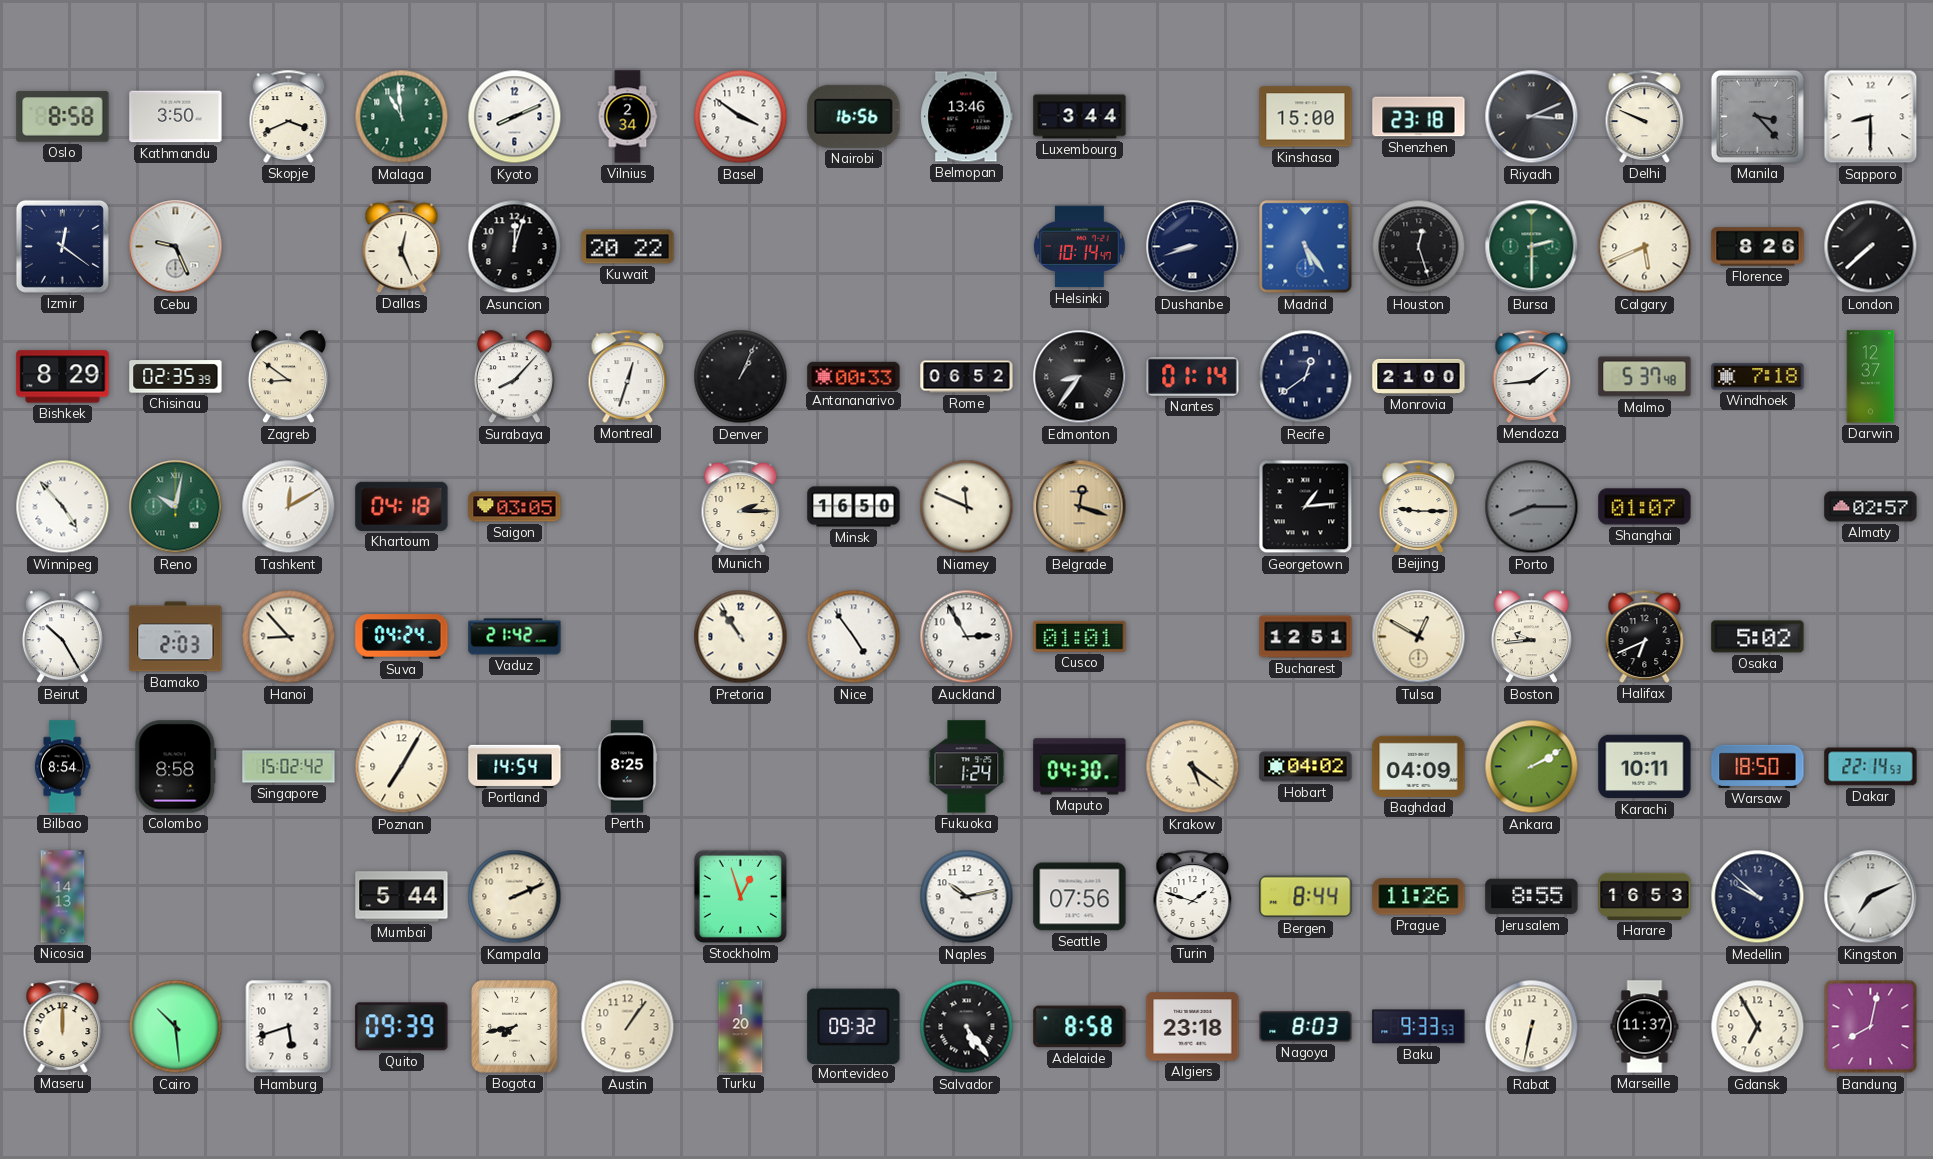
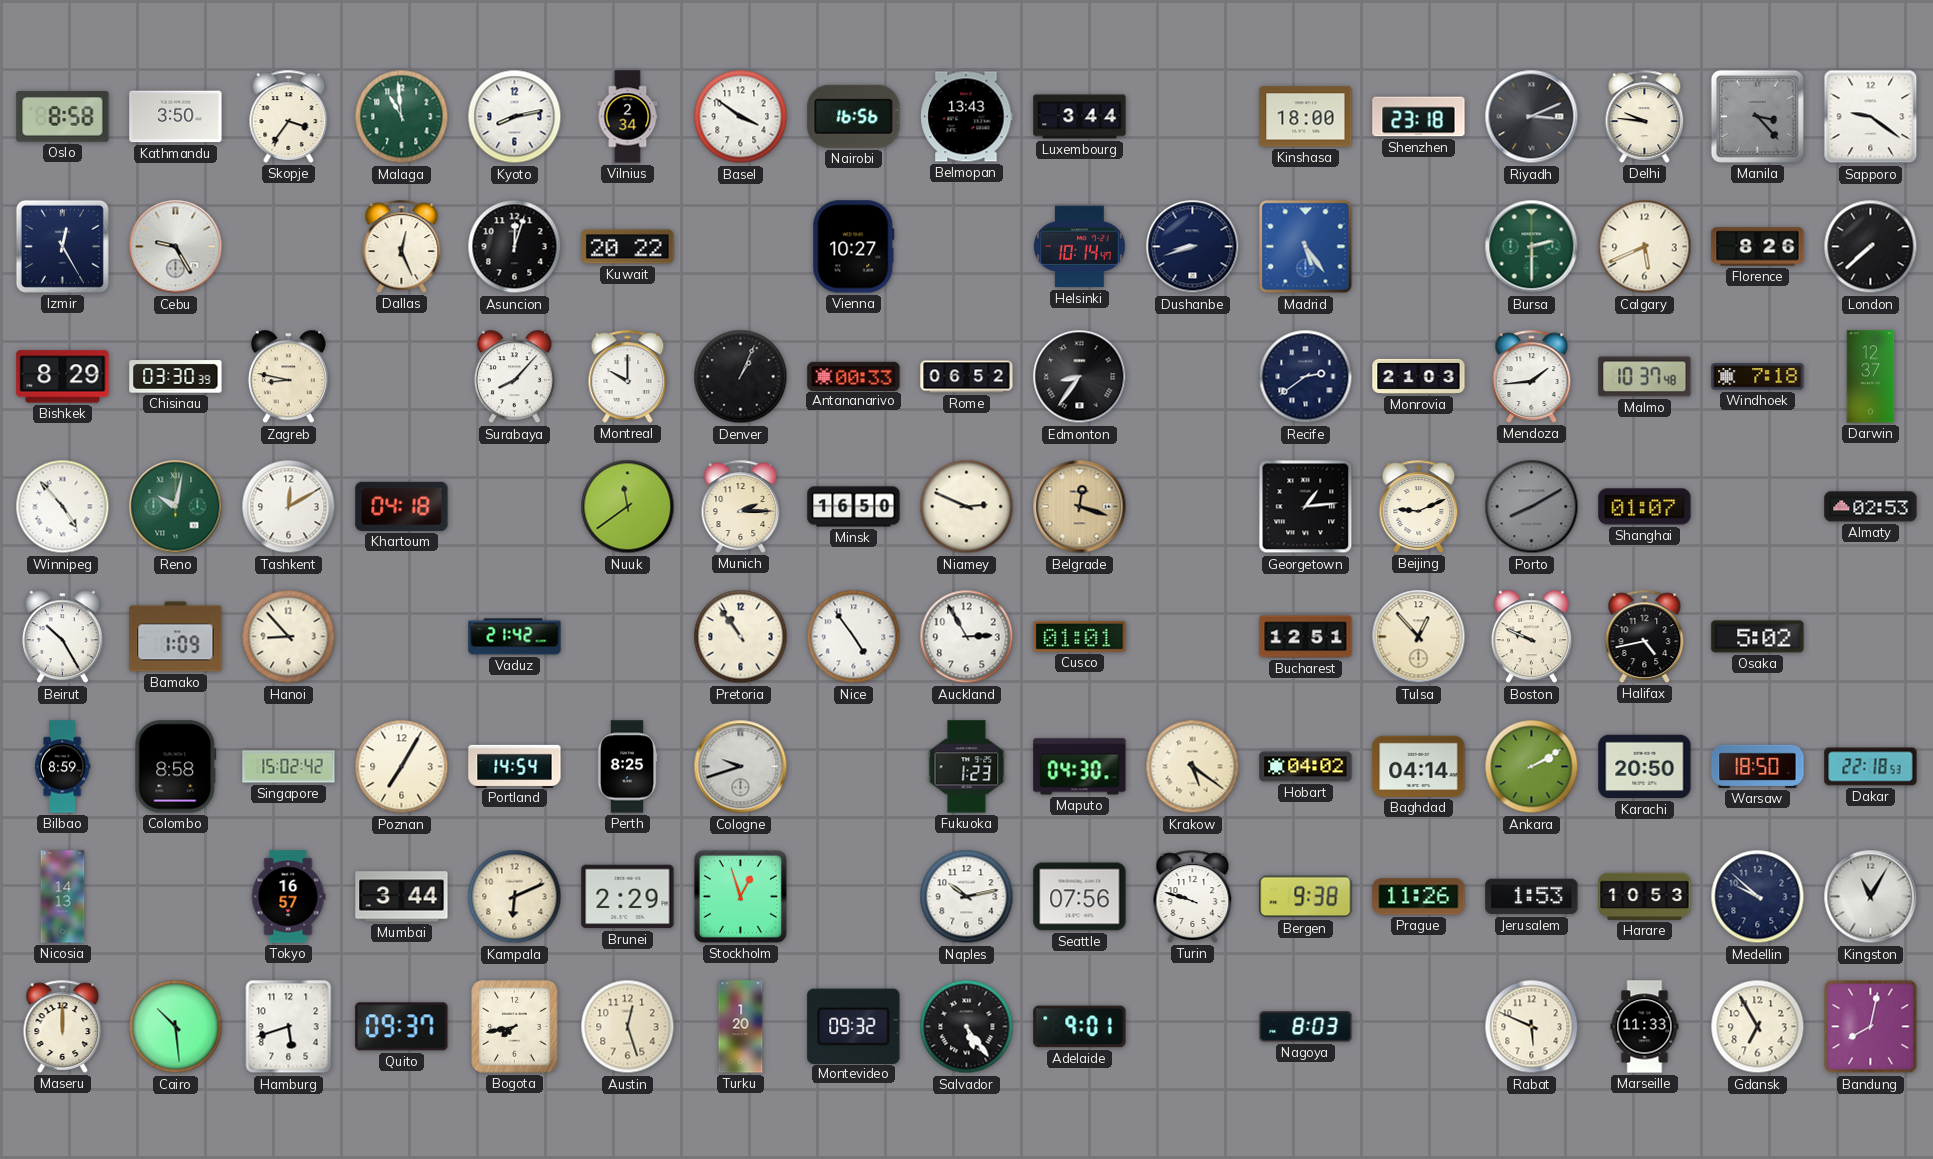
Skopje: 3:41 -> 3:36
Kyoto: 8:11 -> 8:13
Belmopan: 13:46 -> 13:43
Kinshasa: 15:00 -> 18:00
Delhi: 9:49 -> 9:46
Sapporo: 8:30 -> 9:21
Izmir: 12:21 -> 12:25
Cebu: 9:26 -> 9:25
Vienna: none -> 10:27
Houston: 12:27 -> none
Chisinau: 02:35 -> 03:30
Zagreb: 8:51 -> 8:47
Montreal: 12:33 -> 10:00
Nantes: 01:14 -> none
Recife: 12:39 -> 2:39
Monrovia: 21:00 -> 21:03
Malmo: 5:37 -> 10:37
Saigon: 03:05 -> none
Nuuk: none -> 11:39
Niamey: 11:49 -> 2:49
Beijing: 9:15 -> 9:11
Porto: 8:15 -> 8:10
Almaty: 02:57 -> 02:53
Bamako: 2:03 -> 1:09
Suva: 04:24 -> none
Tulsa: 12:50 -> 12:53
Boston: 9:44 -> 9:49
Halifax: 6:41 -> 4:43
Bilbao: 8:54 -> 8:59
Cologne: none -> 9:42
Fukuoka: 1:24 -> 1:23
Baghdad: 04:09 -> 04:14
Karachi: 10:11 -> 20:50
Dakar: 22:14 -> 22:18
Tokyo: none -> 16:57
Mumbai: 5:44 -> 3:44
Kampala: 2:11 -> 6:11
Brunei: none -> 2:29
Turin: 1:48 -> 9:48
Bergen: 8:44 -> 9:38
Jerusalem: 8:55 -> 1:53
Harare: 16:53 -> 10:53
Kingston: 7:11 -> 11:05
Quito: 09:39 -> 09:37
Austin: 1:06 -> 12:27
Adelaide: 8:58 -> 9:01
Algiers: 23:18 -> none
Baku: 9:33 -> none
Rabat: 6:32 -> 5:49
Marseille: 11:37 -> 11:33
